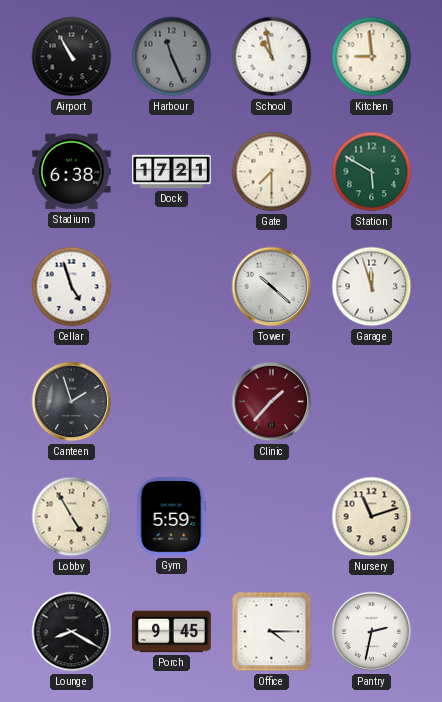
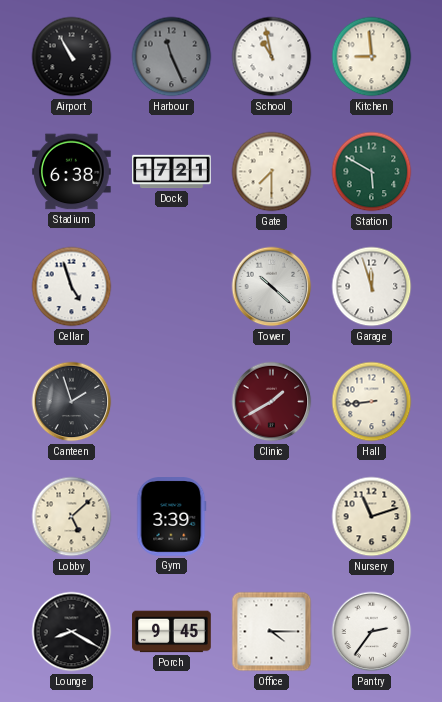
Clinic: 1:37 -> 1:40
Hall: none -> 8:44
Lobby: 4:55 -> 5:08
Gym: 5:59 -> 3:39
Pantry: 2:32 -> 2:36
